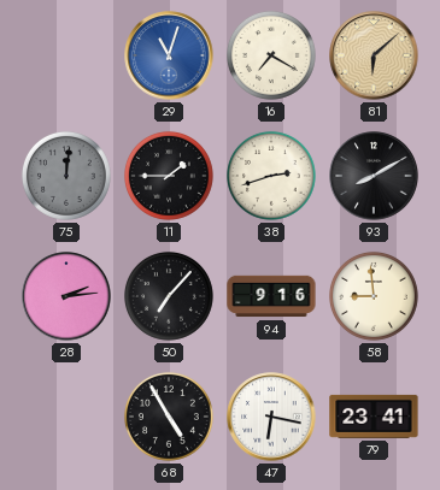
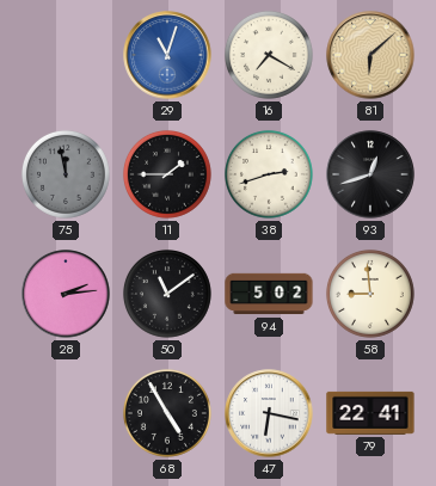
75: 12:01 -> 11:58
93: 8:10 -> 12:42
50: 7:07 -> 11:09
94: 9:16 -> 5:02
79: 23:41 -> 22:41
